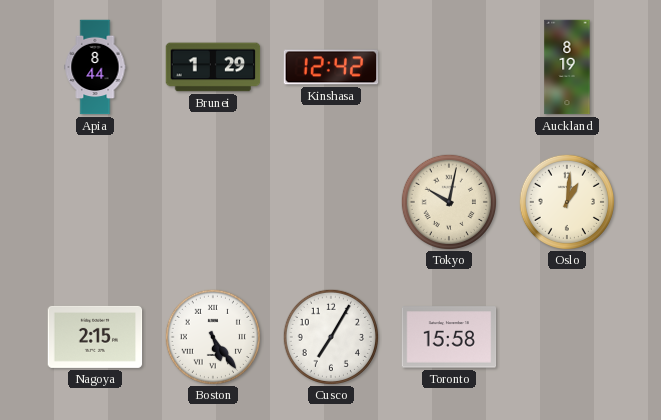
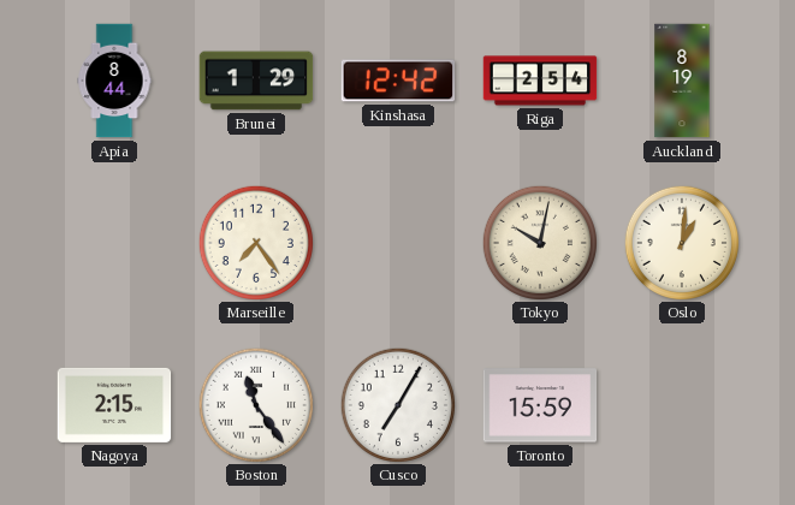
Riga: none -> 2:54
Marseille: none -> 7:24
Boston: 5:24 -> 11:24
Toronto: 15:58 -> 15:59
